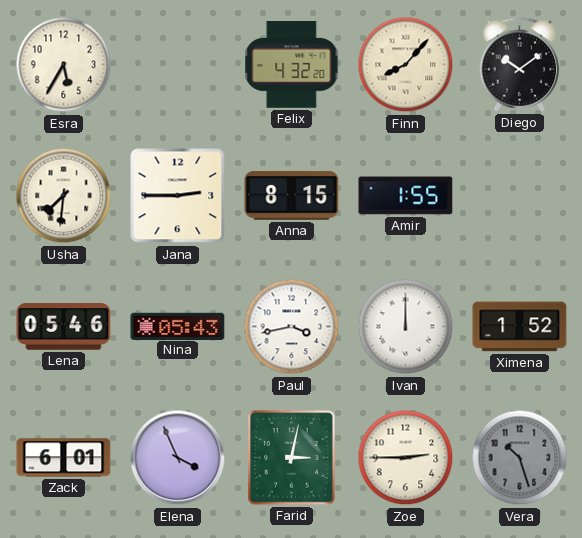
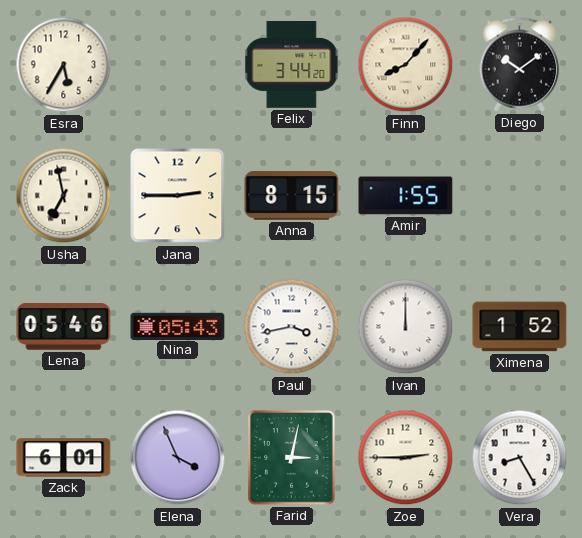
Felix: 4:32 -> 3:44
Usha: 7:31 -> 6:58
Vera: 10:27 -> 8:25
Vera dial: grey -> white
